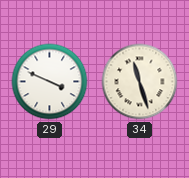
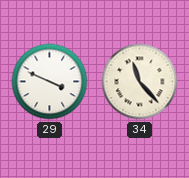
34: 11:27 -> 11:23
